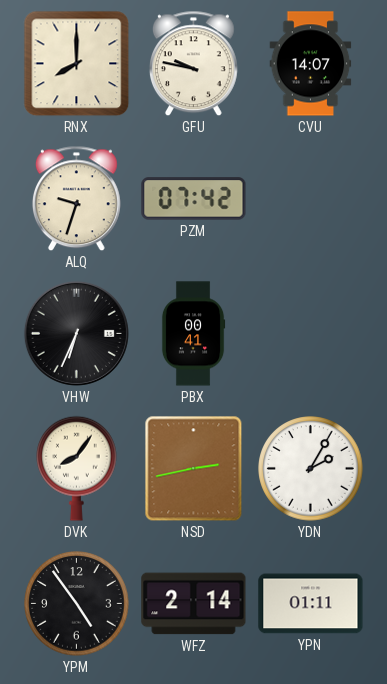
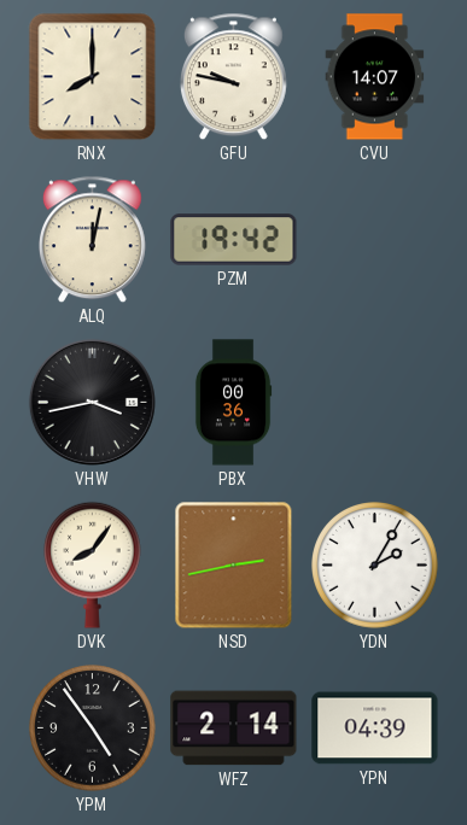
ALQ: 9:33 -> 12:02
PZM: 07:42 -> 19:42
VHW: 6:34 -> 3:43
PBX: 00:41 -> 00:36
YPN: 01:11 -> 04:39
